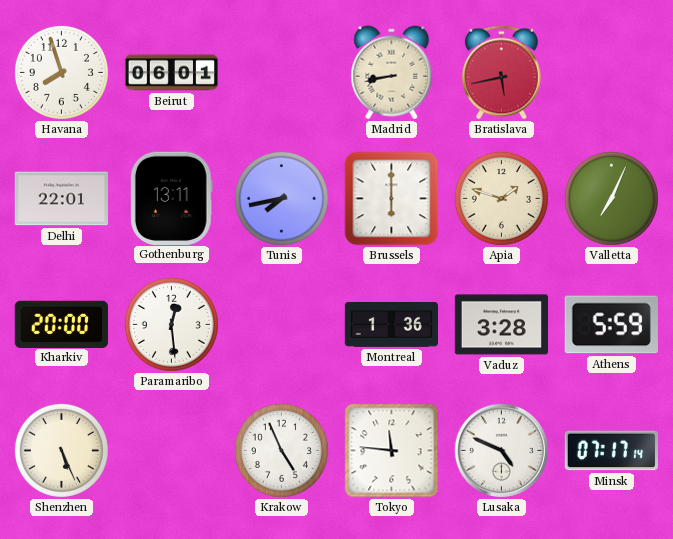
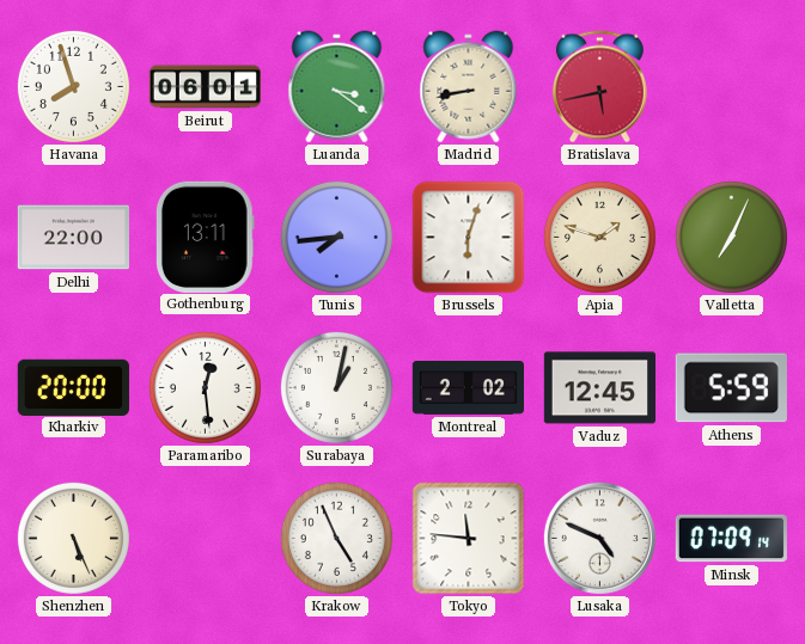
Luanda: none -> 3:21
Delhi: 22:01 -> 22:00
Tunis: 7:43 -> 7:44
Brussels: 6:00 -> 6:03
Surabaya: none -> 1:02
Montreal: 1:36 -> 2:02
Vaduz: 3:28 -> 12:45
Minsk: 07:17 -> 07:09
